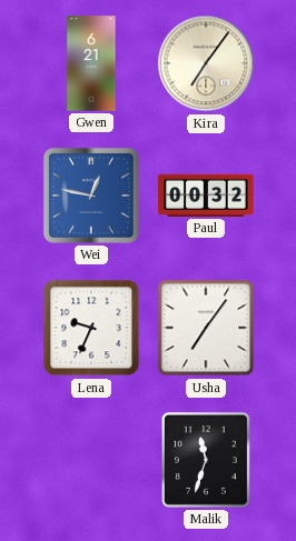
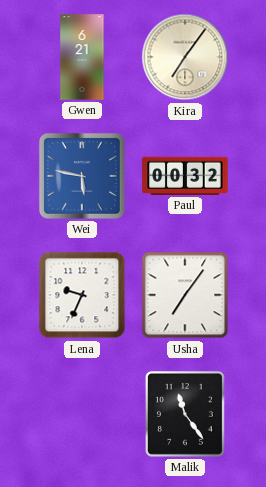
Wei: 12:47 -> 5:47
Malik: 11:33 -> 11:24
